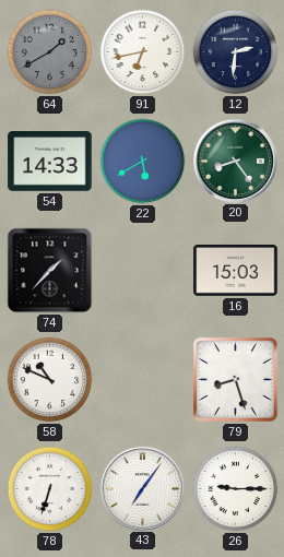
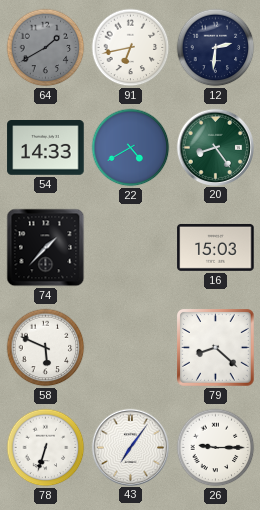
22: 5:40 -> 4:40
58: 10:49 -> 5:49
79: 8:27 -> 8:22
